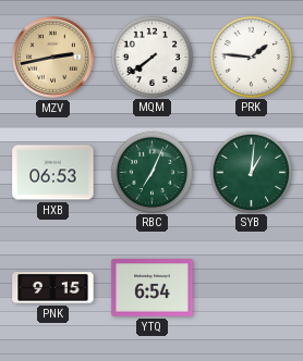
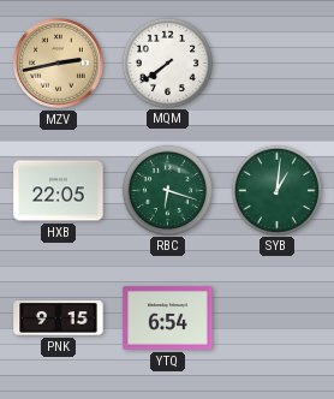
PRK: 1:46 -> none
HXB: 06:53 -> 22:05
RBC: 7:04 -> 6:18
